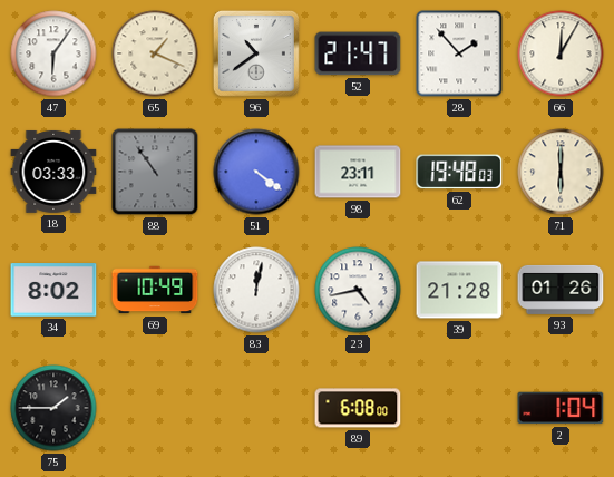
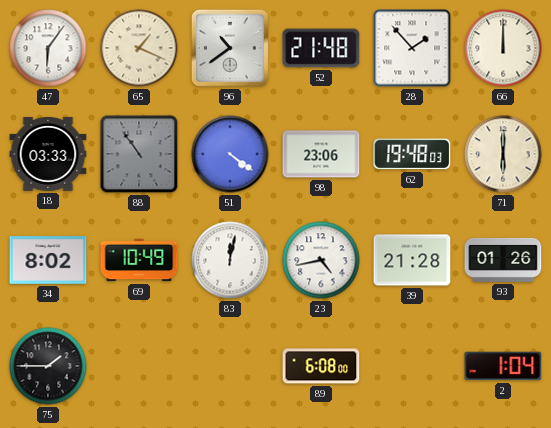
52: 21:47 -> 21:48
66: 12:05 -> 12:00
98: 23:11 -> 23:06
